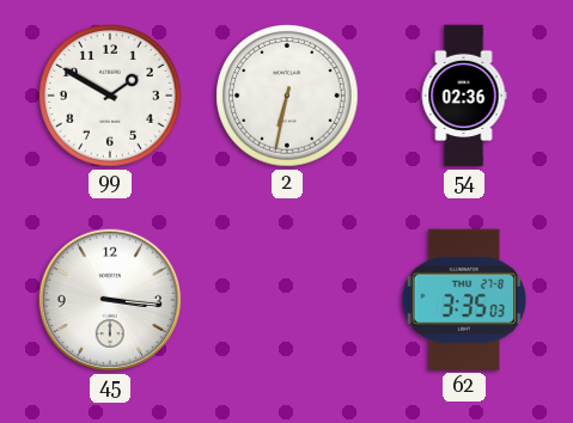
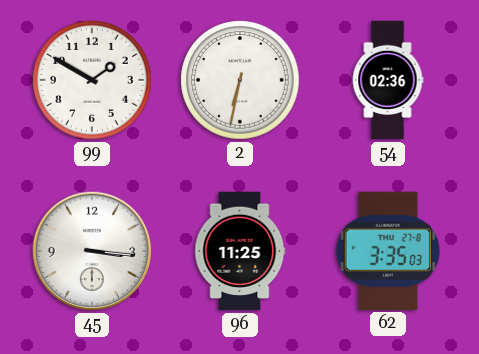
96: none -> 11:25
